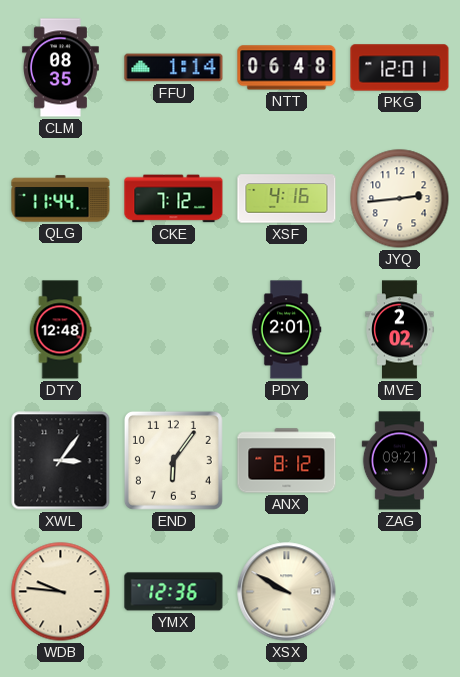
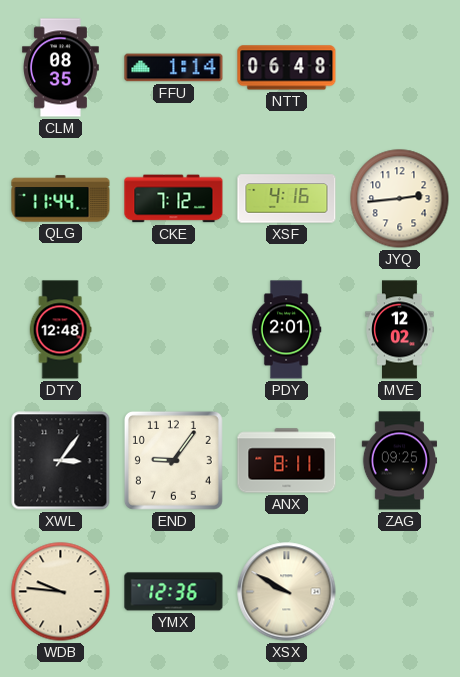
PKG: 12:01 -> none
MVE: 2:02 -> 12:02
END: 6:06 -> 9:06
ANX: 8:12 -> 8:11
ZAG: 09:21 -> 09:25
